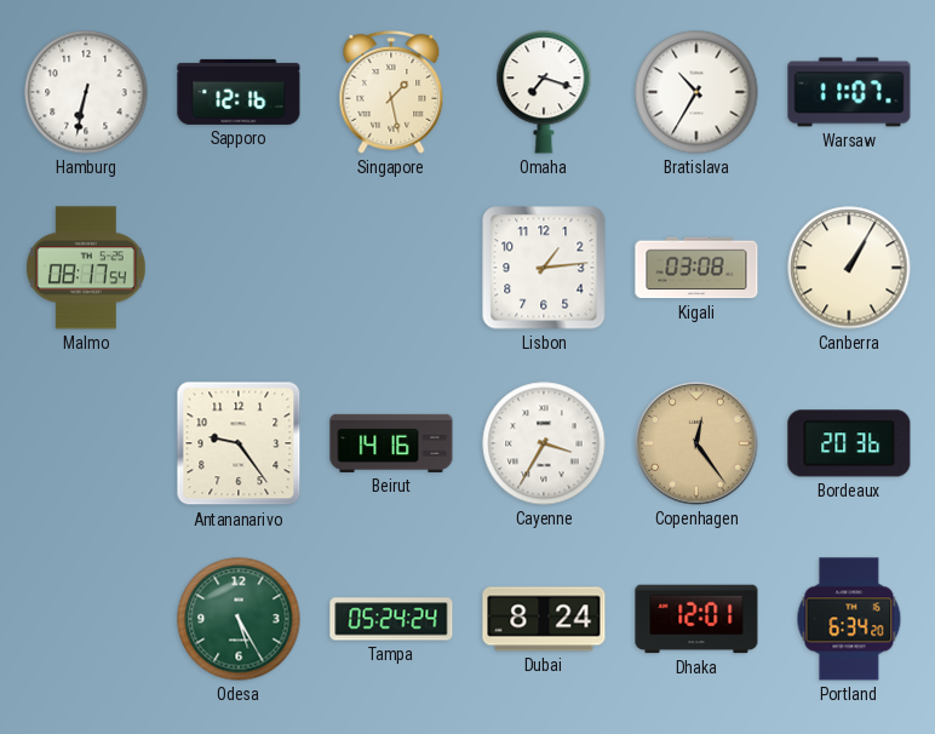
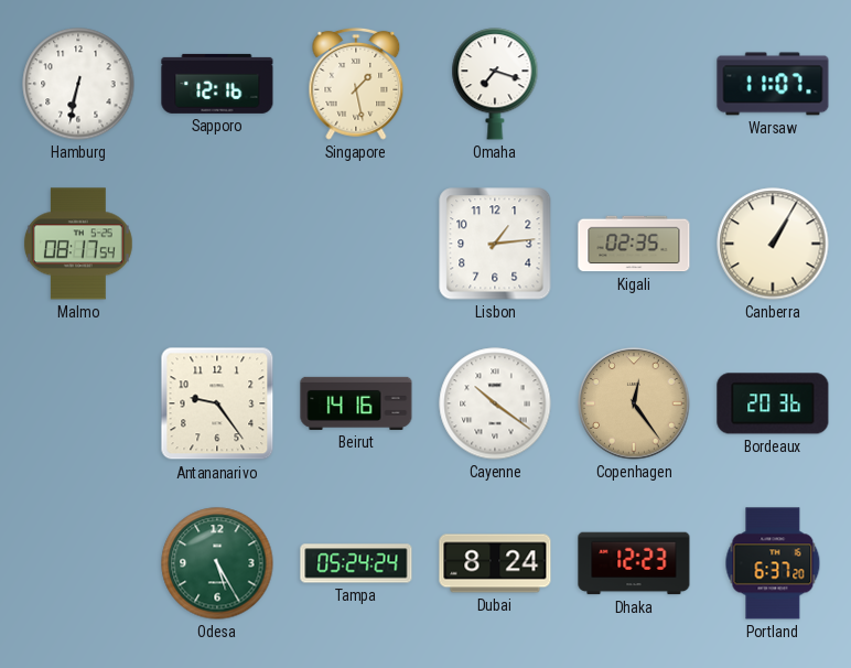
Bratislava: 10:35 -> none
Kigali: 03:08 -> 02:35
Cayenne: 3:35 -> 10:21
Dhaka: 12:01 -> 12:23
Portland: 6:34 -> 6:37
